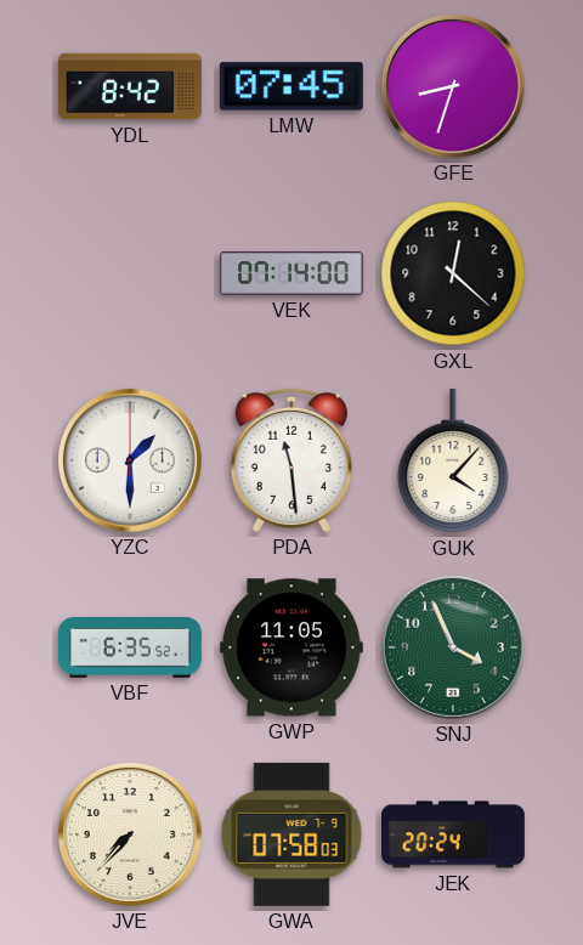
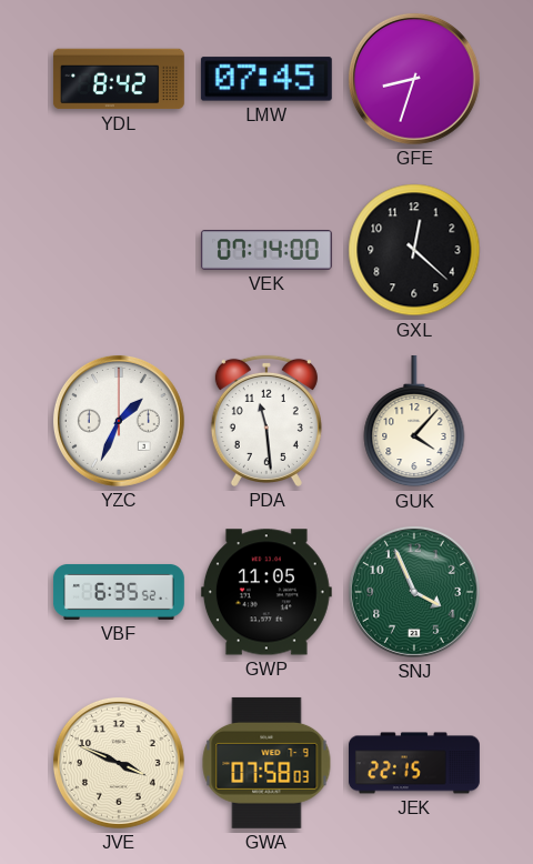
YZC: 1:30 -> 1:34
JVE: 7:37 -> 3:49
JEK: 20:24 -> 22:15
